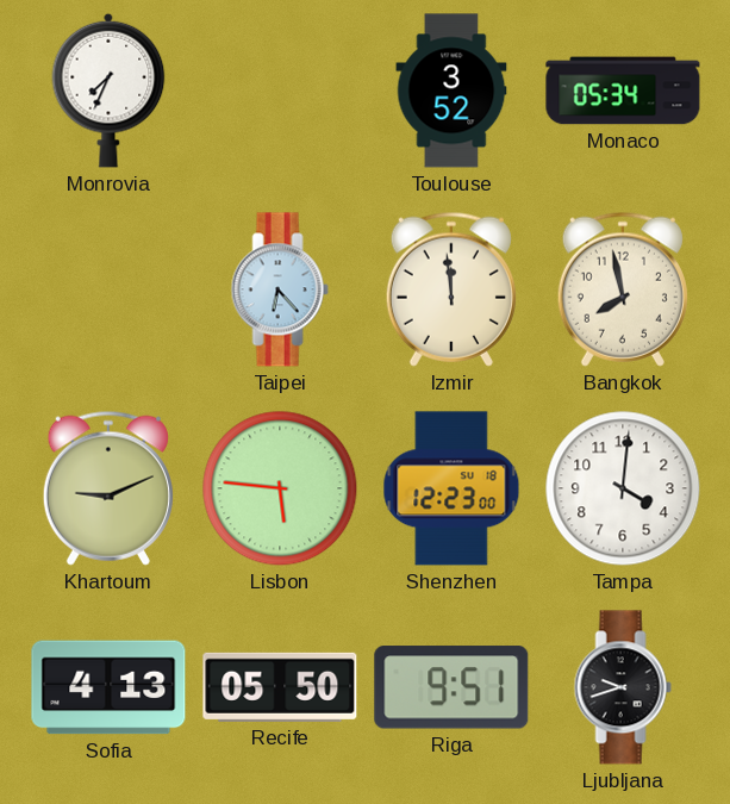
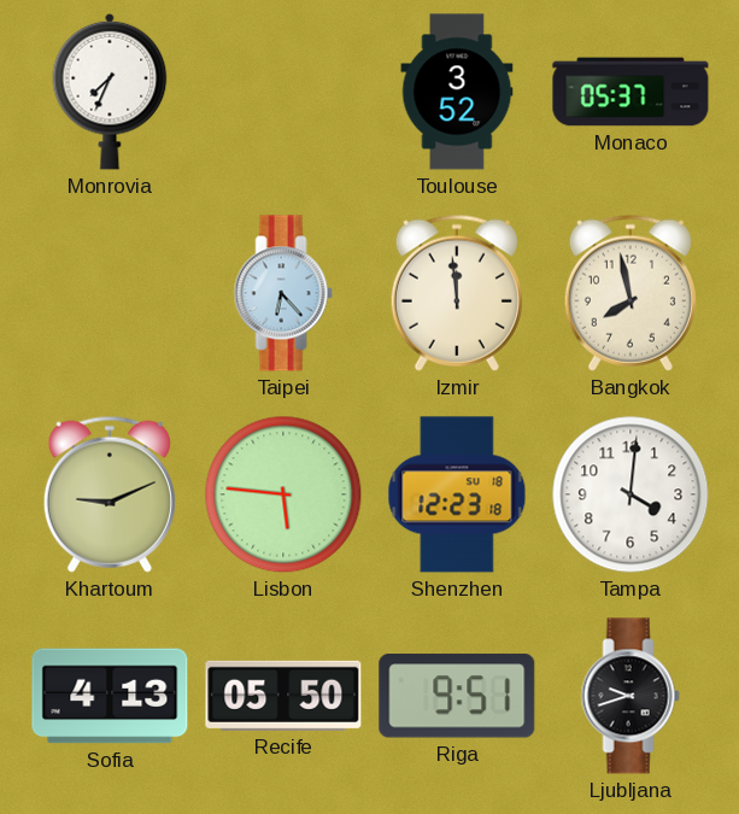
Monaco: 05:34 -> 05:37
Shenzhen: 12:23:00 -> 12:23:18
